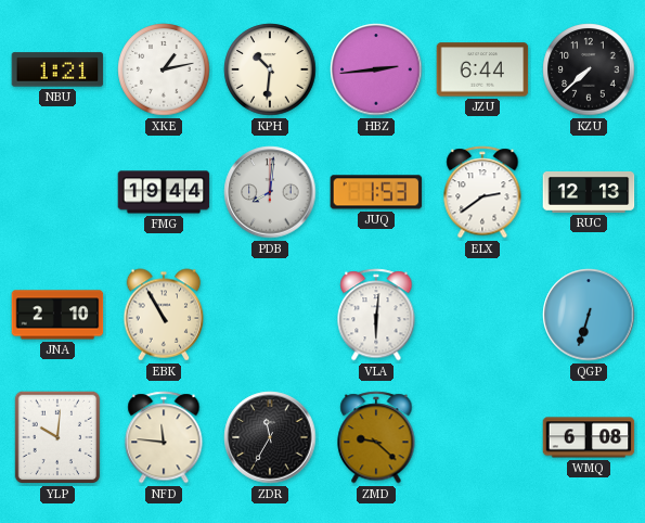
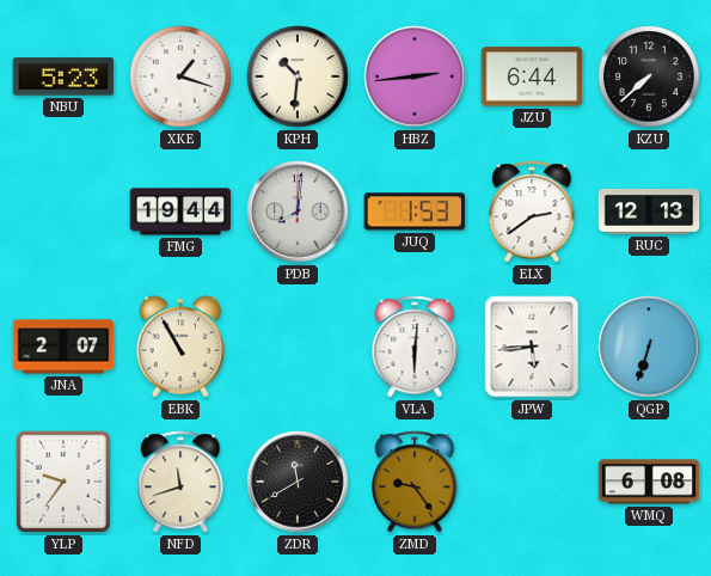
NBU: 1:21 -> 5:23
XKE: 1:13 -> 1:18
JNA: 2:10 -> 2:07
JPW: none -> 5:44
YLP: 10:01 -> 9:36
NFD: 11:46 -> 11:42
ZDR: 11:35 -> 11:40
ZMD: 9:22 -> 9:24
